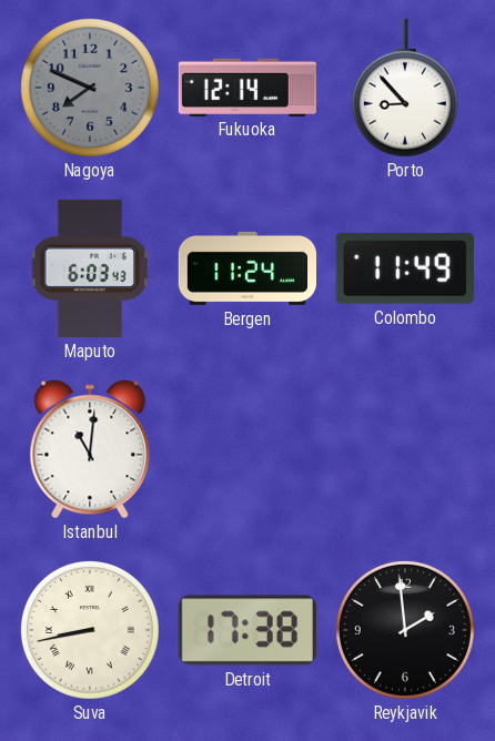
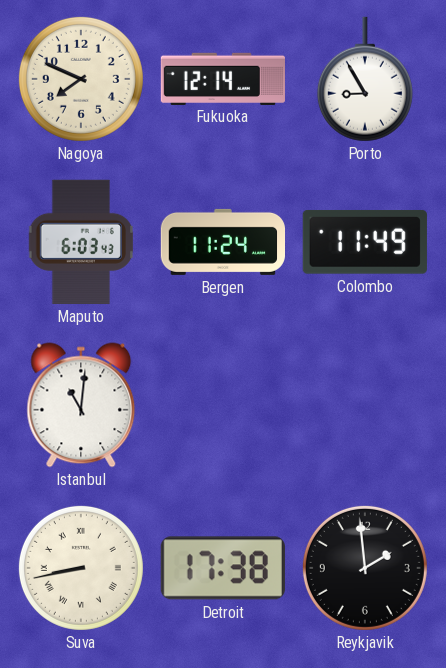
Nagoya dial: grey -> cream
Porto: 8:53 -> 8:55
